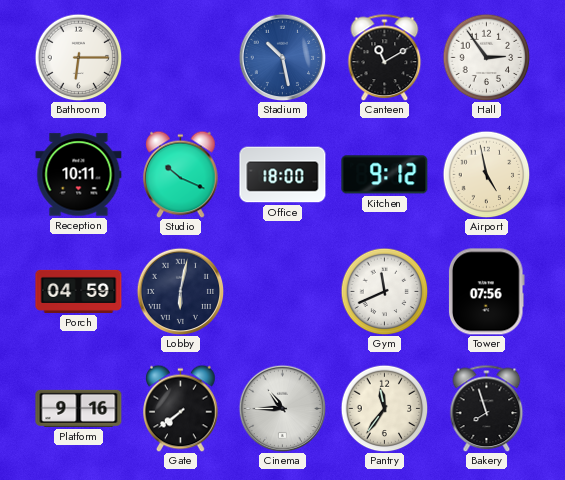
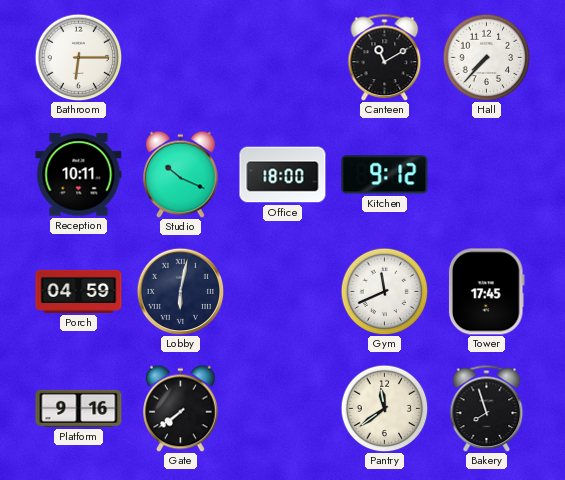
Stadium: 10:28 -> none
Hall: 2:54 -> 7:37
Airport: 4:58 -> none
Tower: 07:56 -> 17:45
Cinema: 10:45 -> none
Pantry: 11:36 -> 11:39
